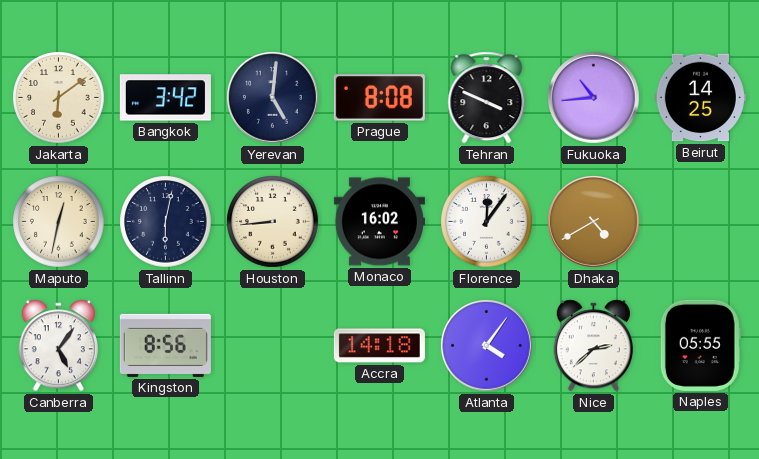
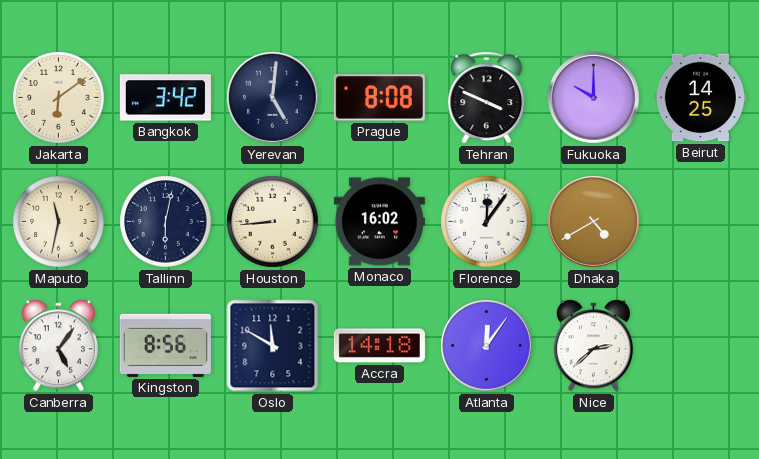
Fukuoka: 10:44 -> 10:00
Maputo: 12:32 -> 11:32
Oslo: none -> 11:50
Atlanta: 4:06 -> 12:06
Naples: 05:55 -> none
